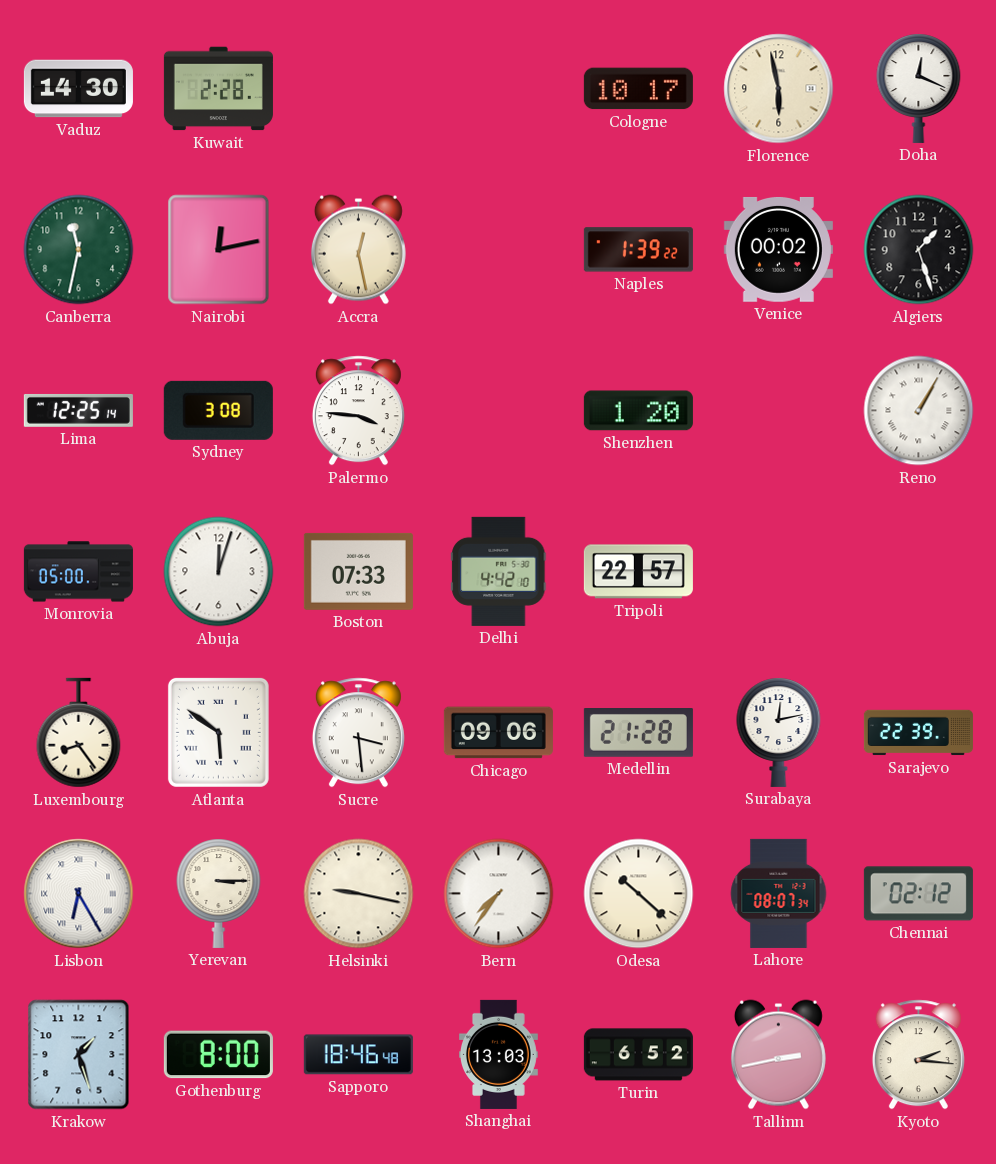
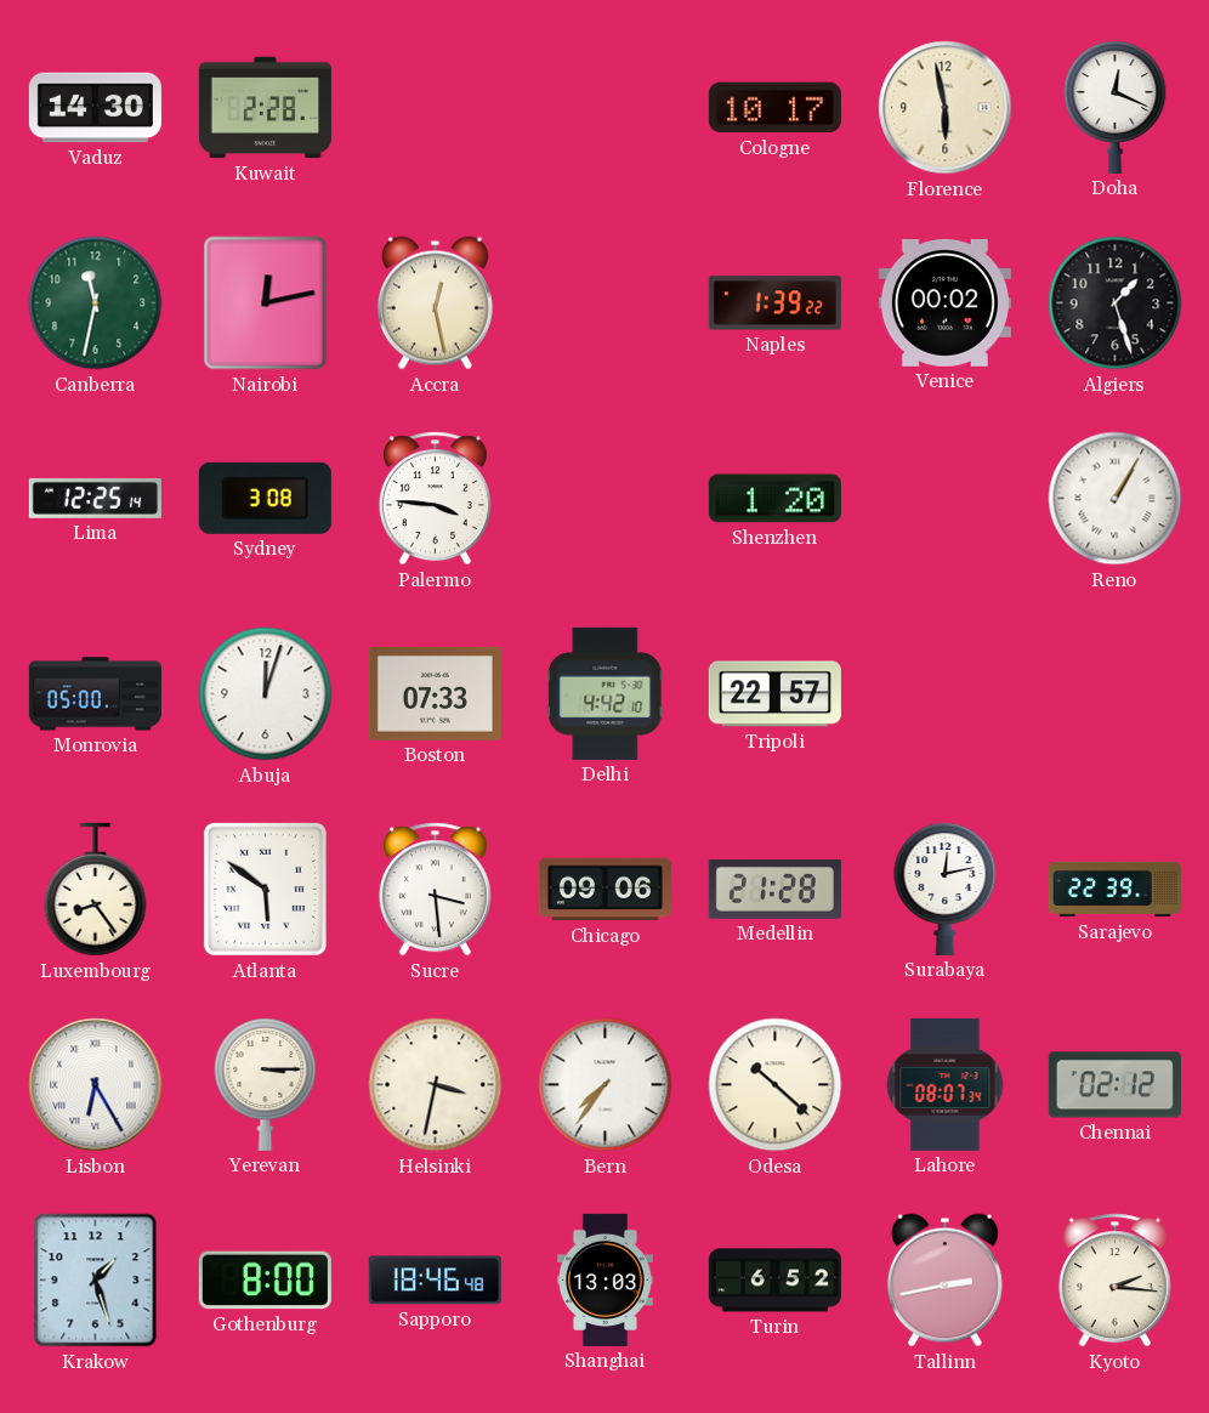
Helsinki: 9:17 -> 3:32
